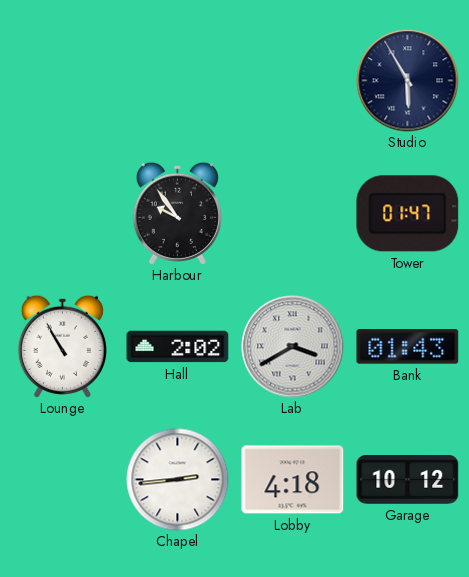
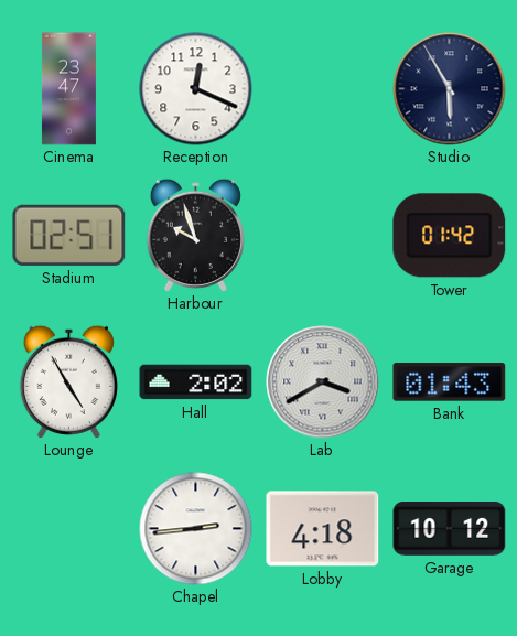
Cinema: none -> 23:47
Reception: none -> 12:19
Stadium: none -> 02:51
Harbour: 9:54 -> 9:57
Tower: 01:47 -> 01:42
Lounge: 10:55 -> 4:55
